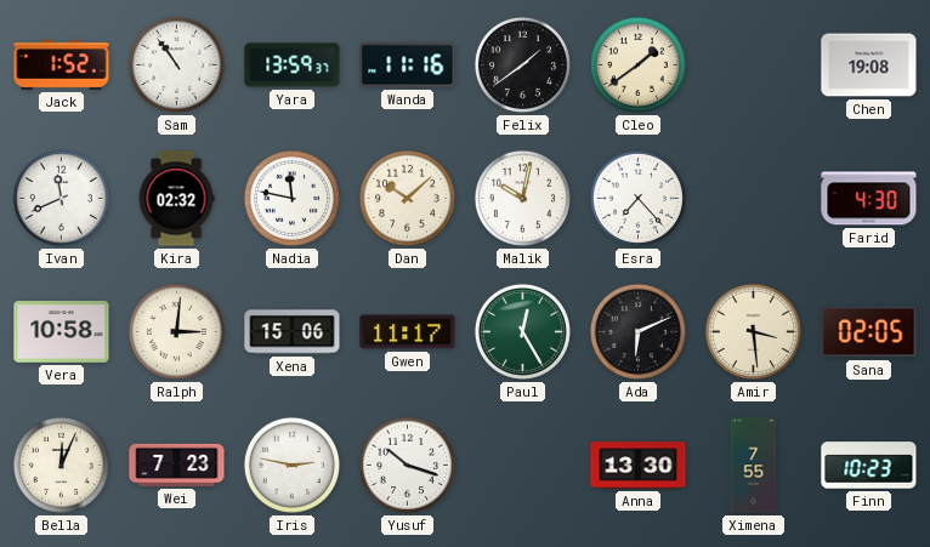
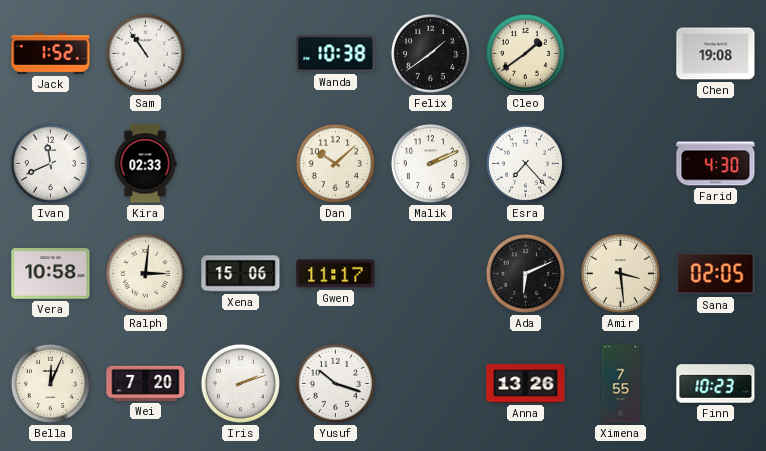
Yara: 13:59 -> none
Wanda: 11:16 -> 10:38
Kira: 02:32 -> 02:33
Nadia: 11:47 -> none
Malik: 10:02 -> 2:11
Paul: 12:25 -> none
Wei: 7:23 -> 7:20
Iris: 2:47 -> 2:12
Anna: 13:30 -> 13:26
